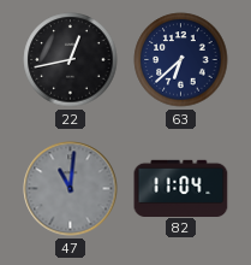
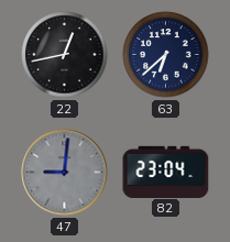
47: 11:01 -> 9:01
82: 11:04 -> 23:04
